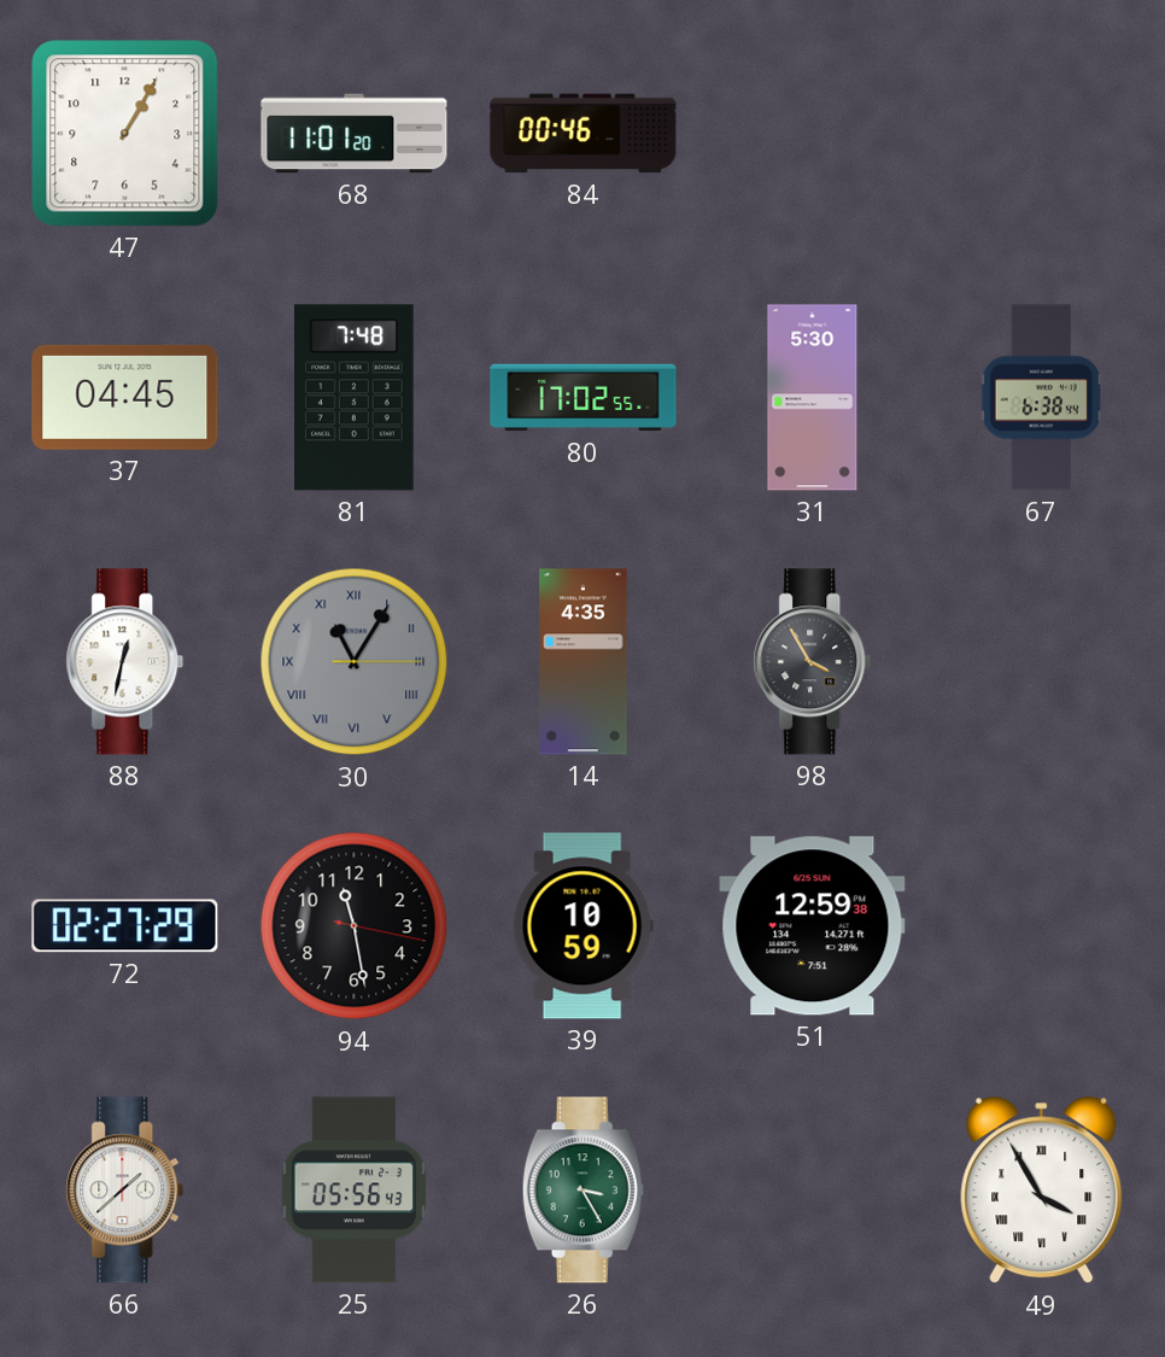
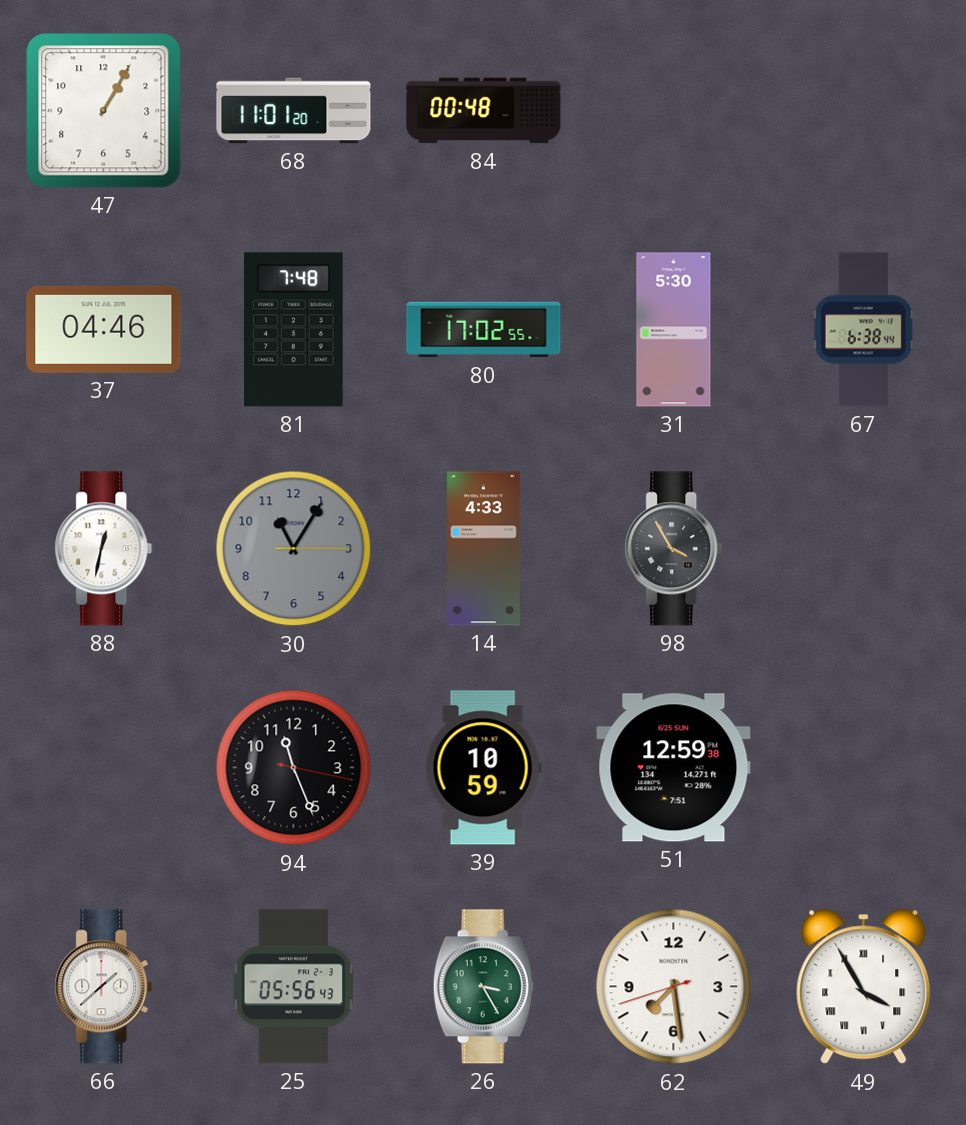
84: 00:46 -> 00:48
37: 04:45 -> 04:46
30 numerals: Roman -> Arabic
14: 4:35 -> 4:33
72: 02:27 -> none
94: 11:28 -> 11:26
62: none -> 7:28
